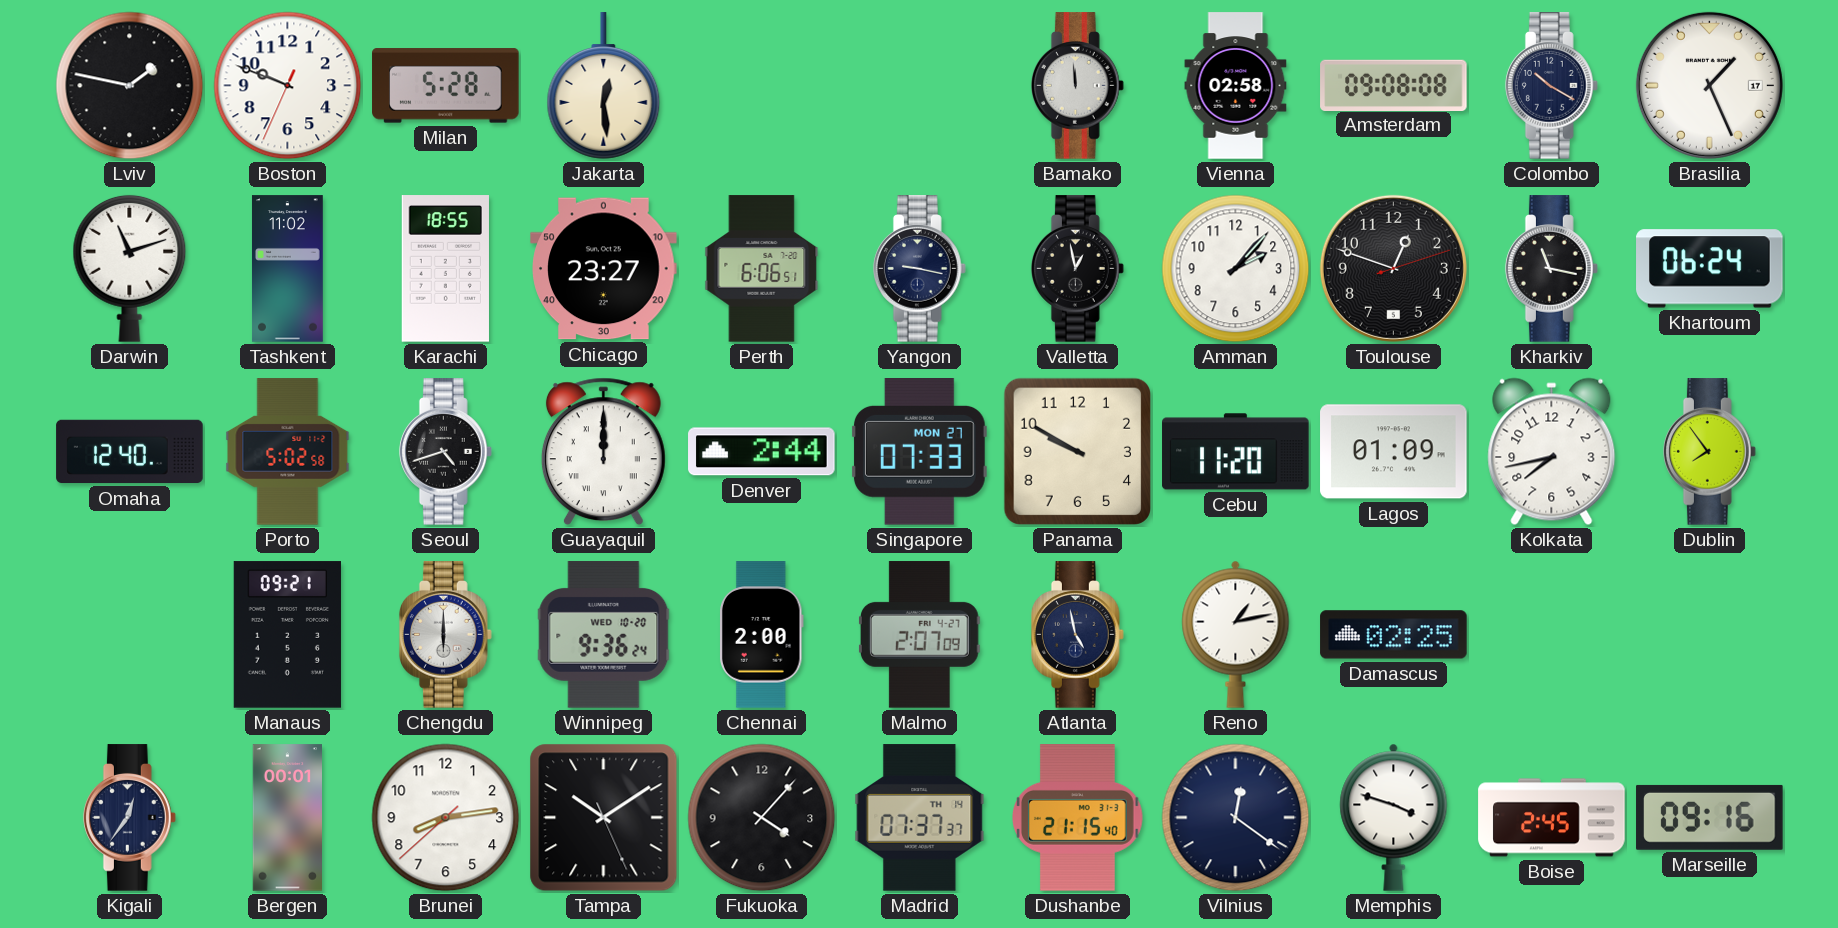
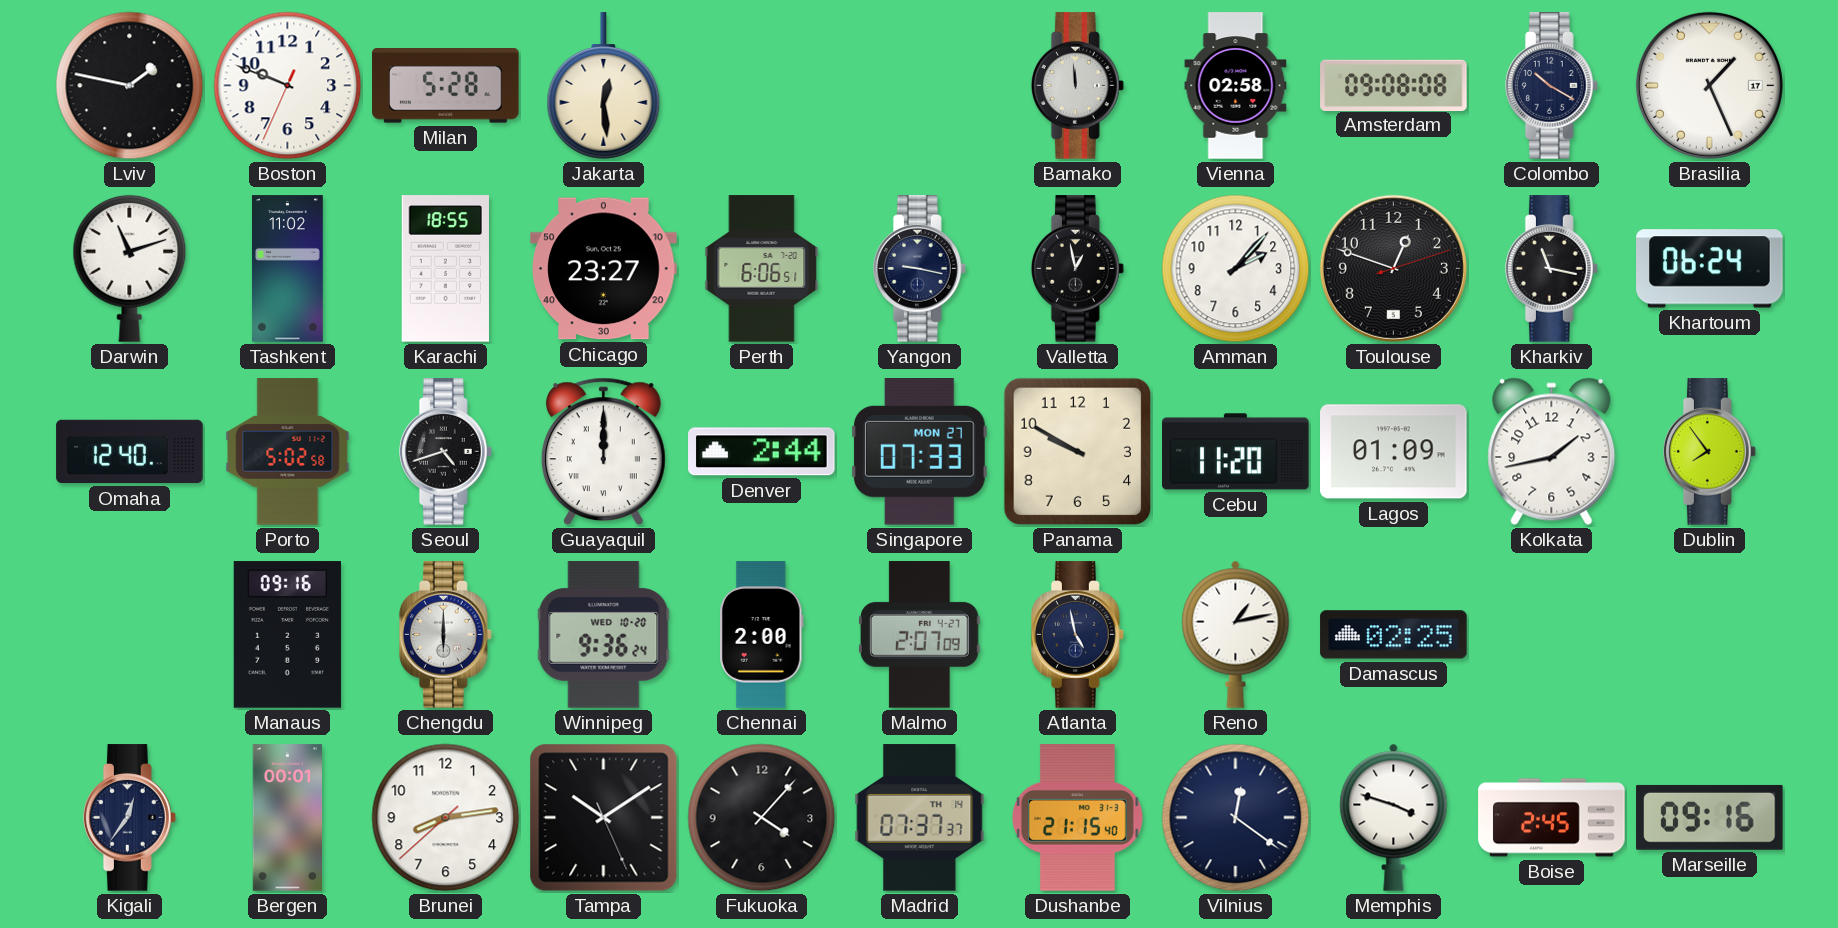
Kolkata: 7:43 -> 1:43
Manaus: 09:21 -> 09:16
